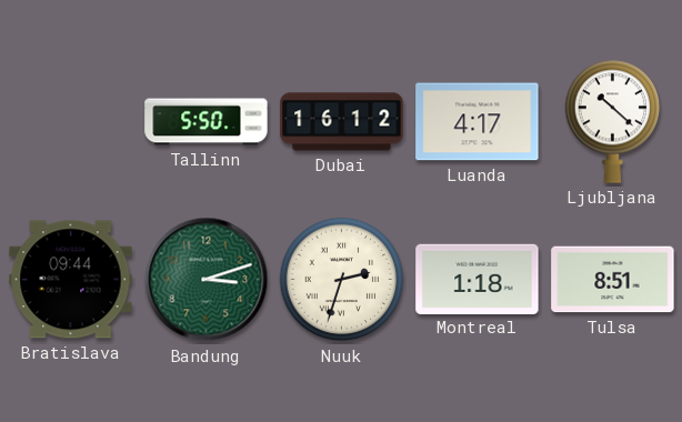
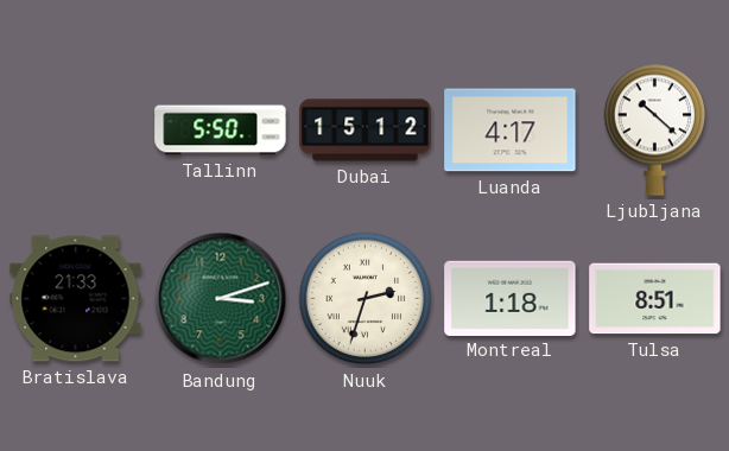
Dubai: 16:12 -> 15:12
Bratislava: 09:44 -> 21:33
